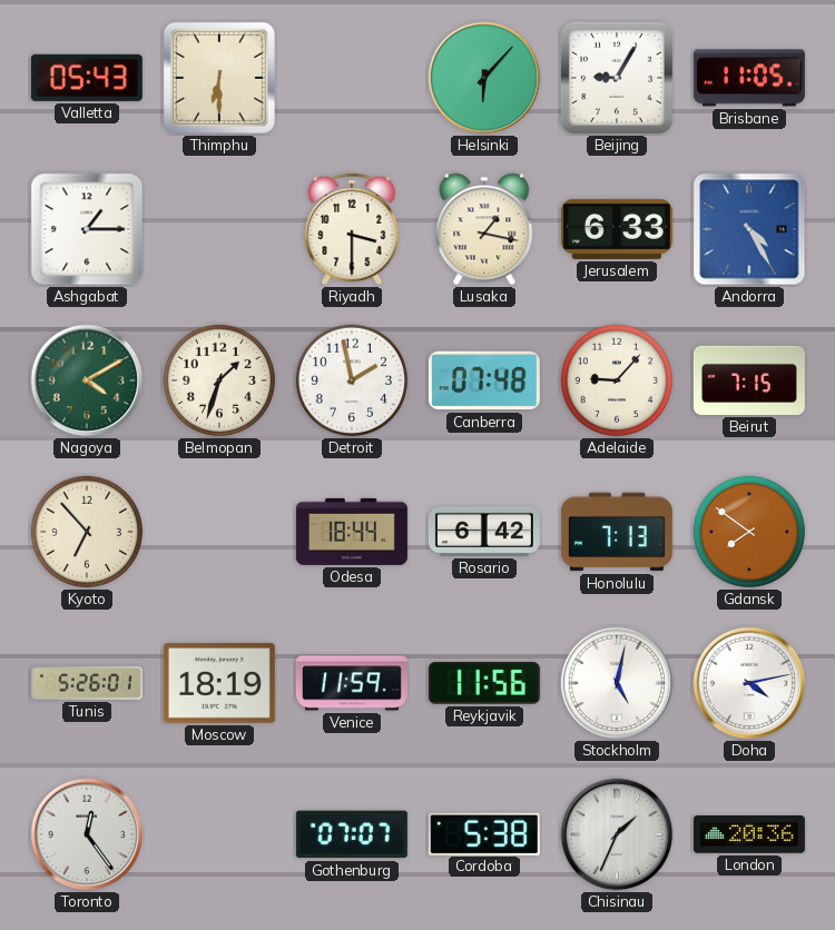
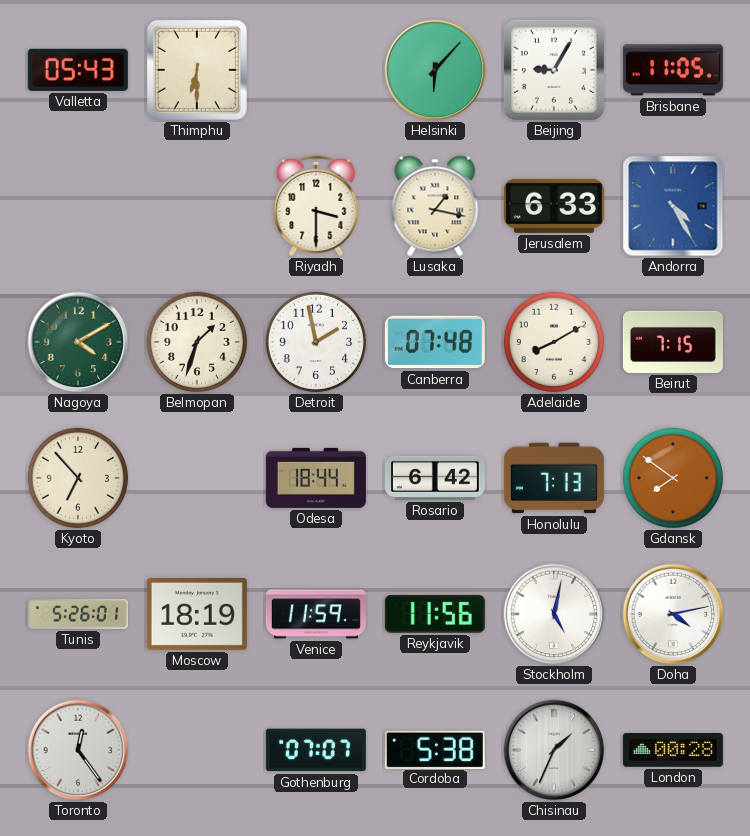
Ashgabat: 1:15 -> none
Adelaide: 9:07 -> 8:10
London: 20:36 -> 00:28
